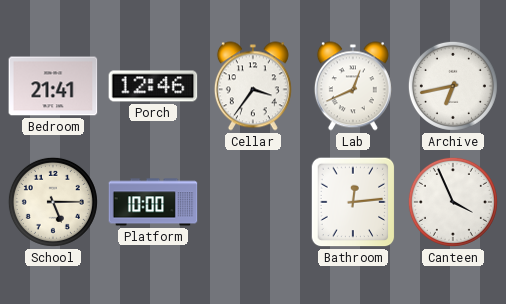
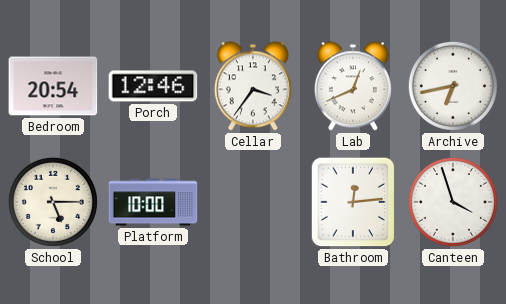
Bedroom: 21:41 -> 20:54
Canteen: 3:56 -> 3:57
